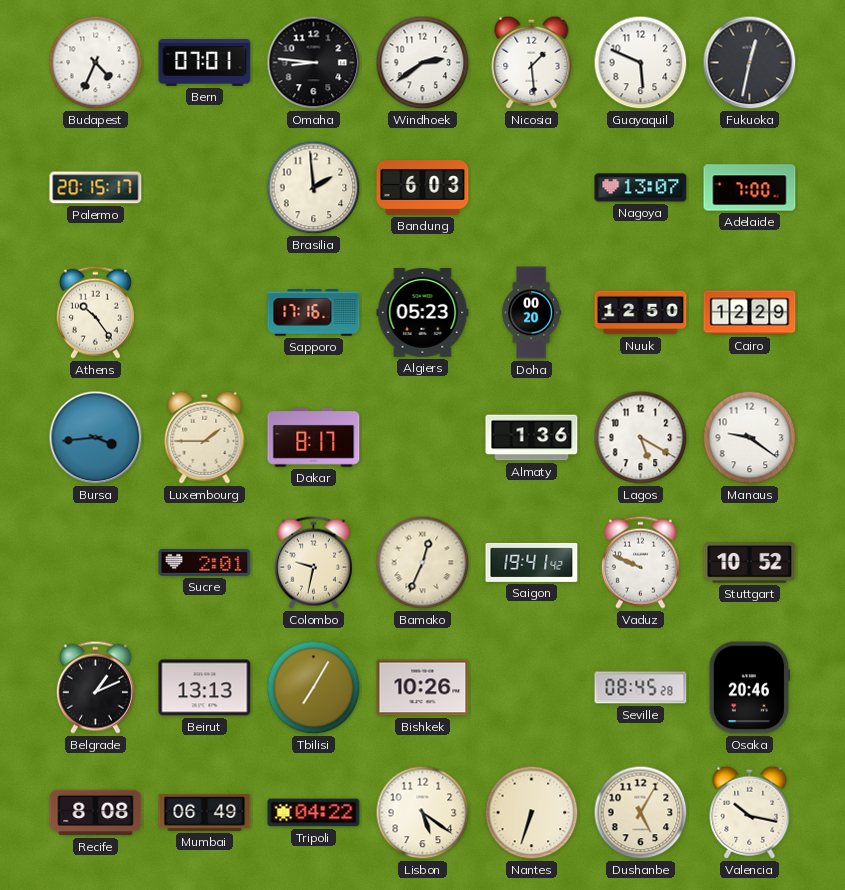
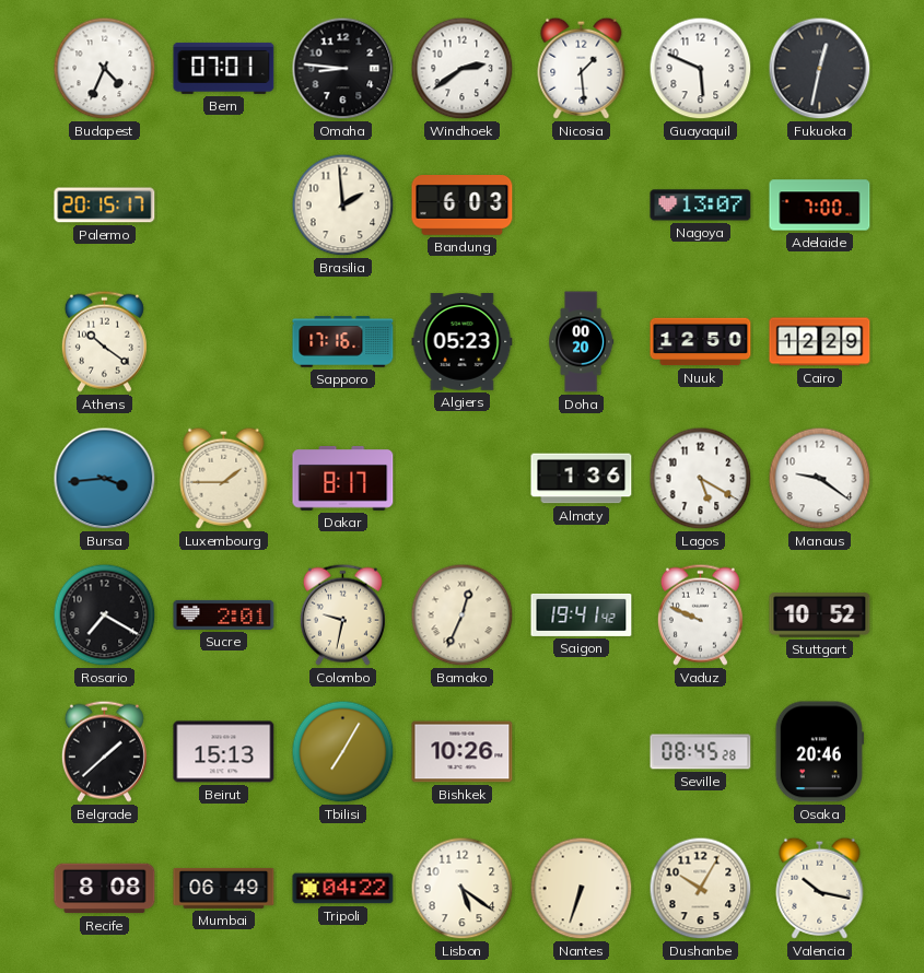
Athens: 10:24 -> 10:21
Rosario: none -> 7:20
Belgrade: 1:11 -> 1:38
Beirut: 13:13 -> 15:13
Dushanbe: 5:05 -> 10:05
